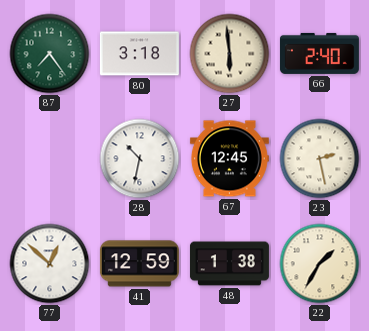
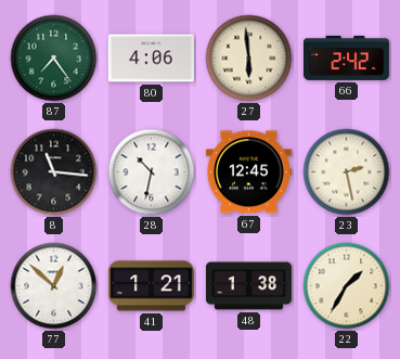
80: 3:18 -> 4:06
66: 2:40 -> 2:42
8: none -> 11:16
41: 12:59 -> 1:21
